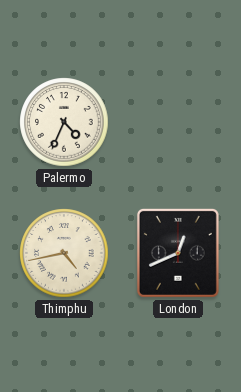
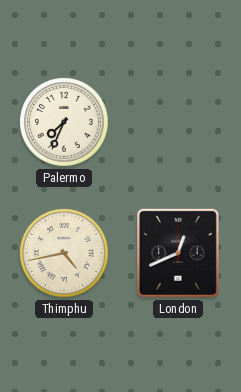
Palermo: 4:34 -> 7:34
